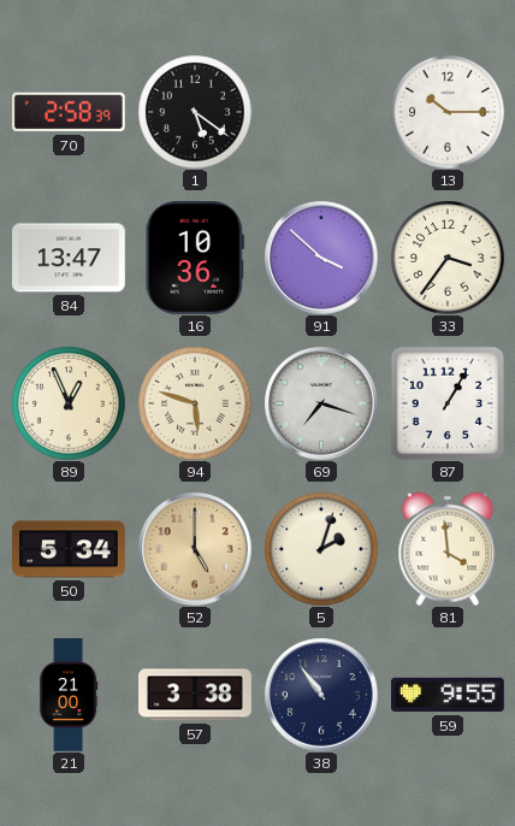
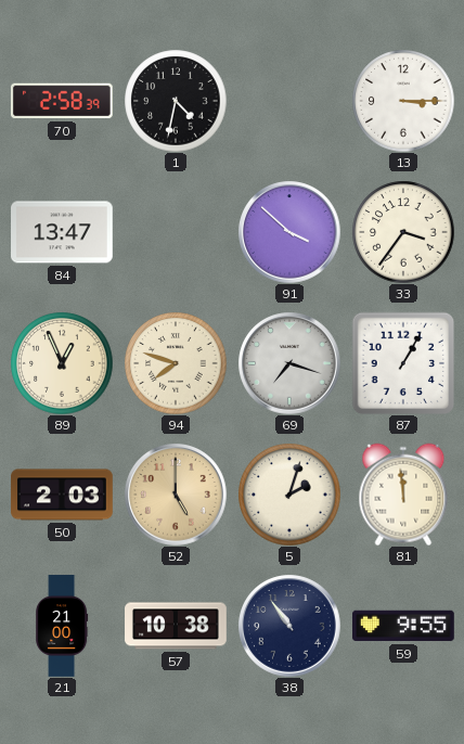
1: 5:21 -> 4:32
13: 10:15 -> 3:15
16: 10:36 -> none
94: 5:48 -> 7:48
50: 5:34 -> 2:03
81: 3:59 -> 11:59
57: 3:38 -> 10:38
